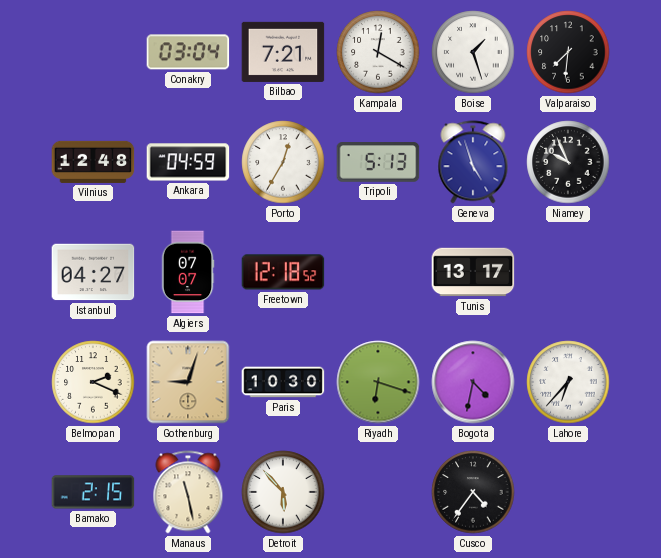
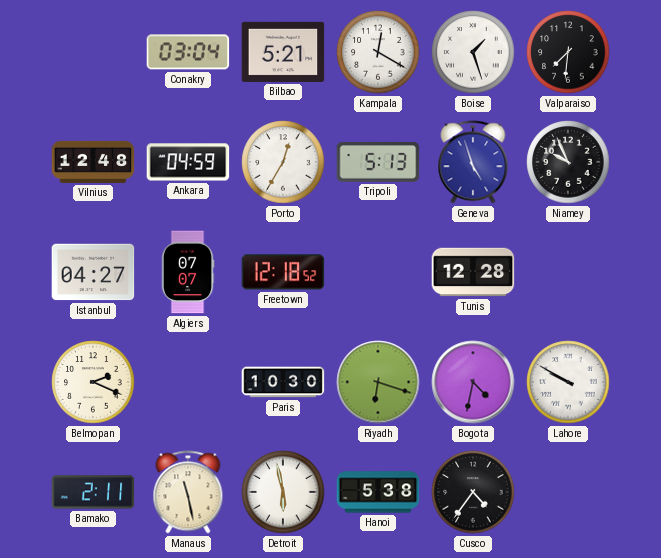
Bilbao: 7:21 -> 5:21
Tunis: 13:17 -> 12:28
Gothenburg: 9:03 -> none
Lahore: 6:37 -> 9:50
Bamako: 2:15 -> 2:11
Detroit: 5:53 -> 5:58
Hanoi: none -> 5:38
